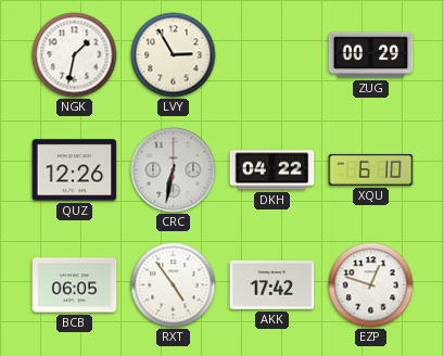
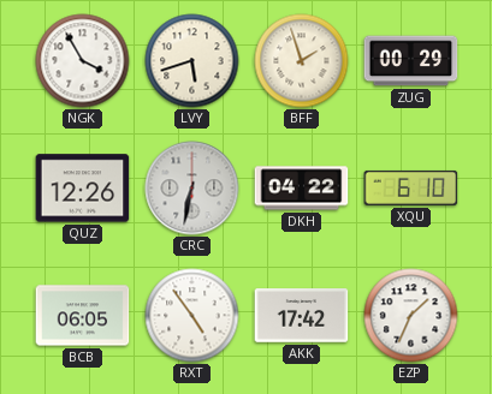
NGK: 1:32 -> 3:55
LVY: 2:55 -> 5:42
BFF: none -> 1:57
EZP: 12:48 -> 1:34
